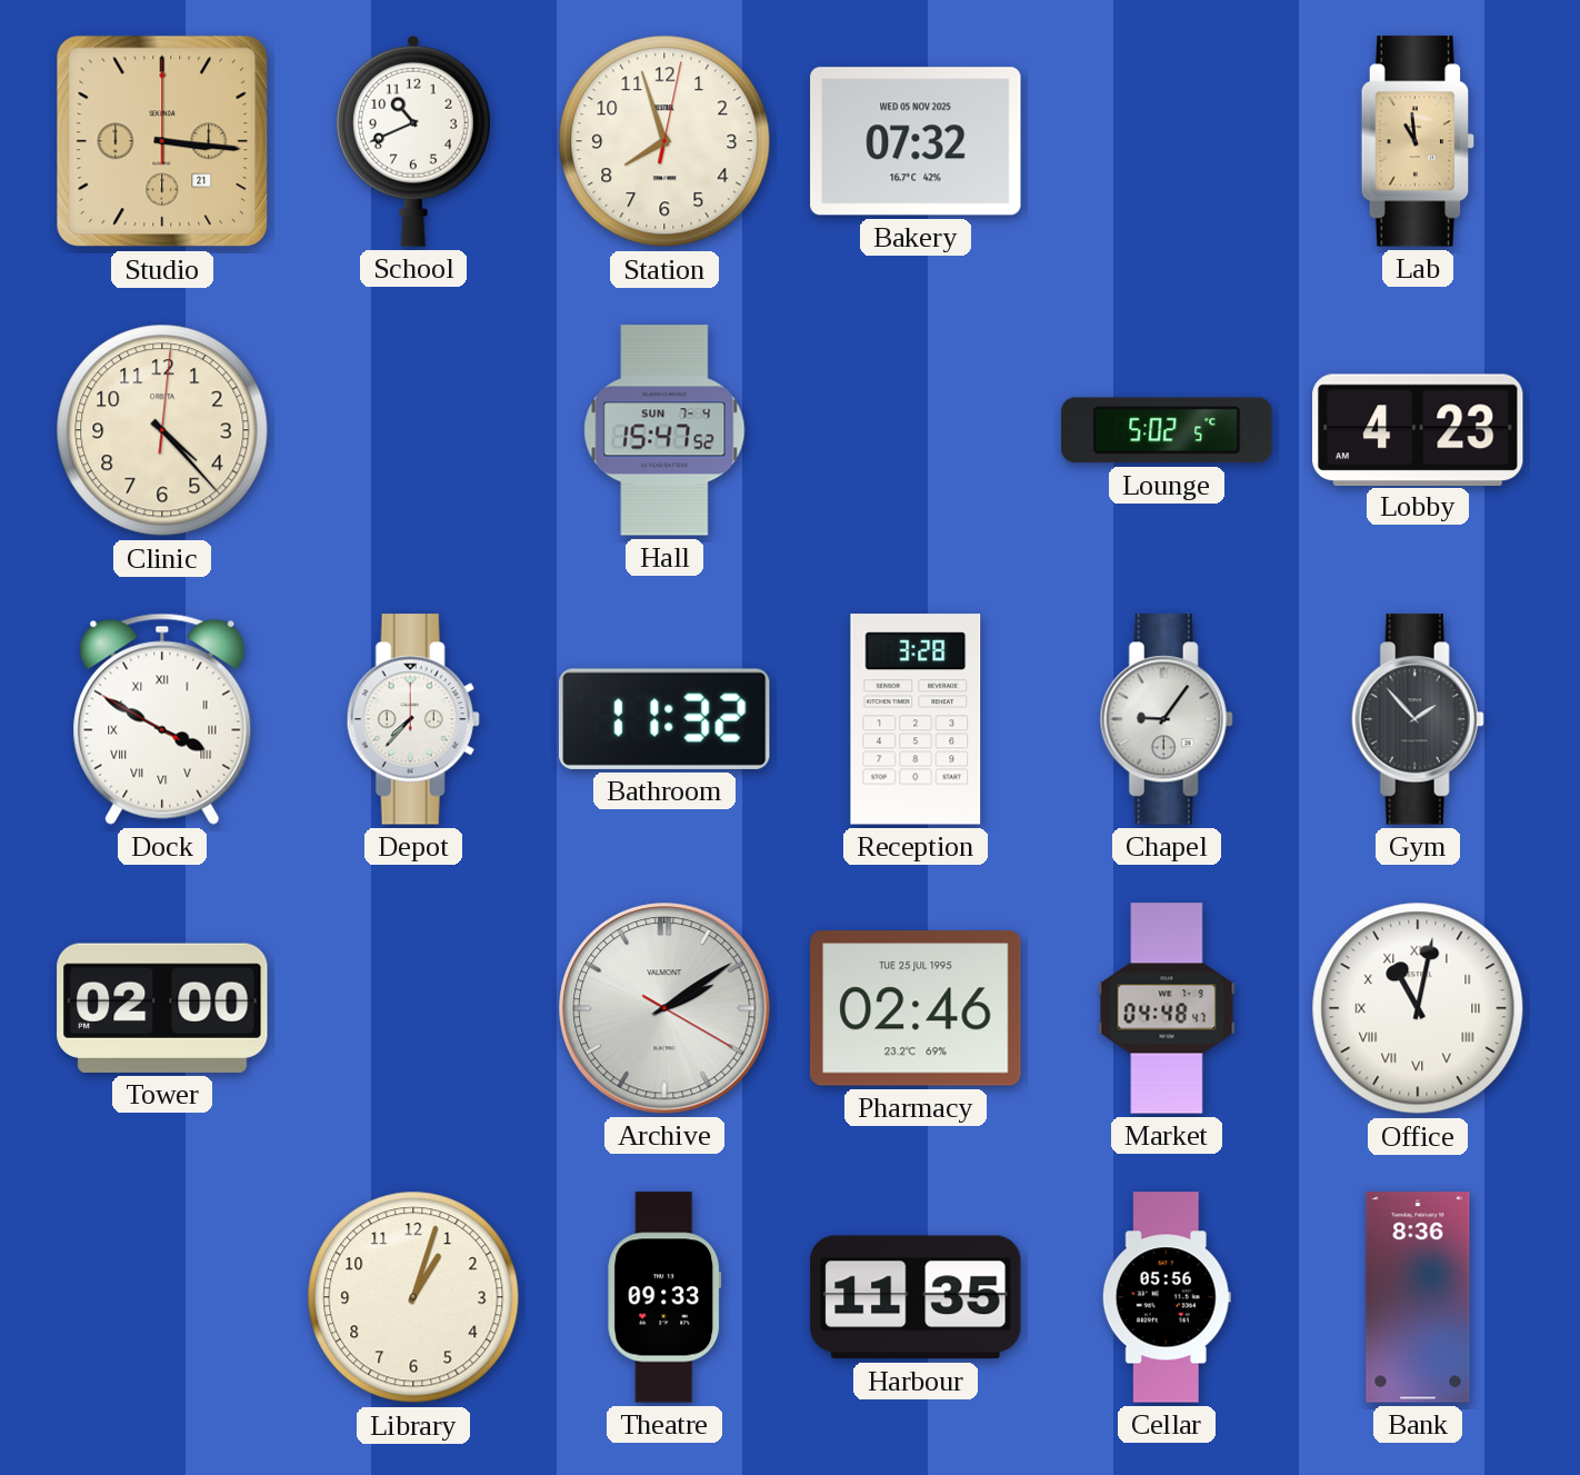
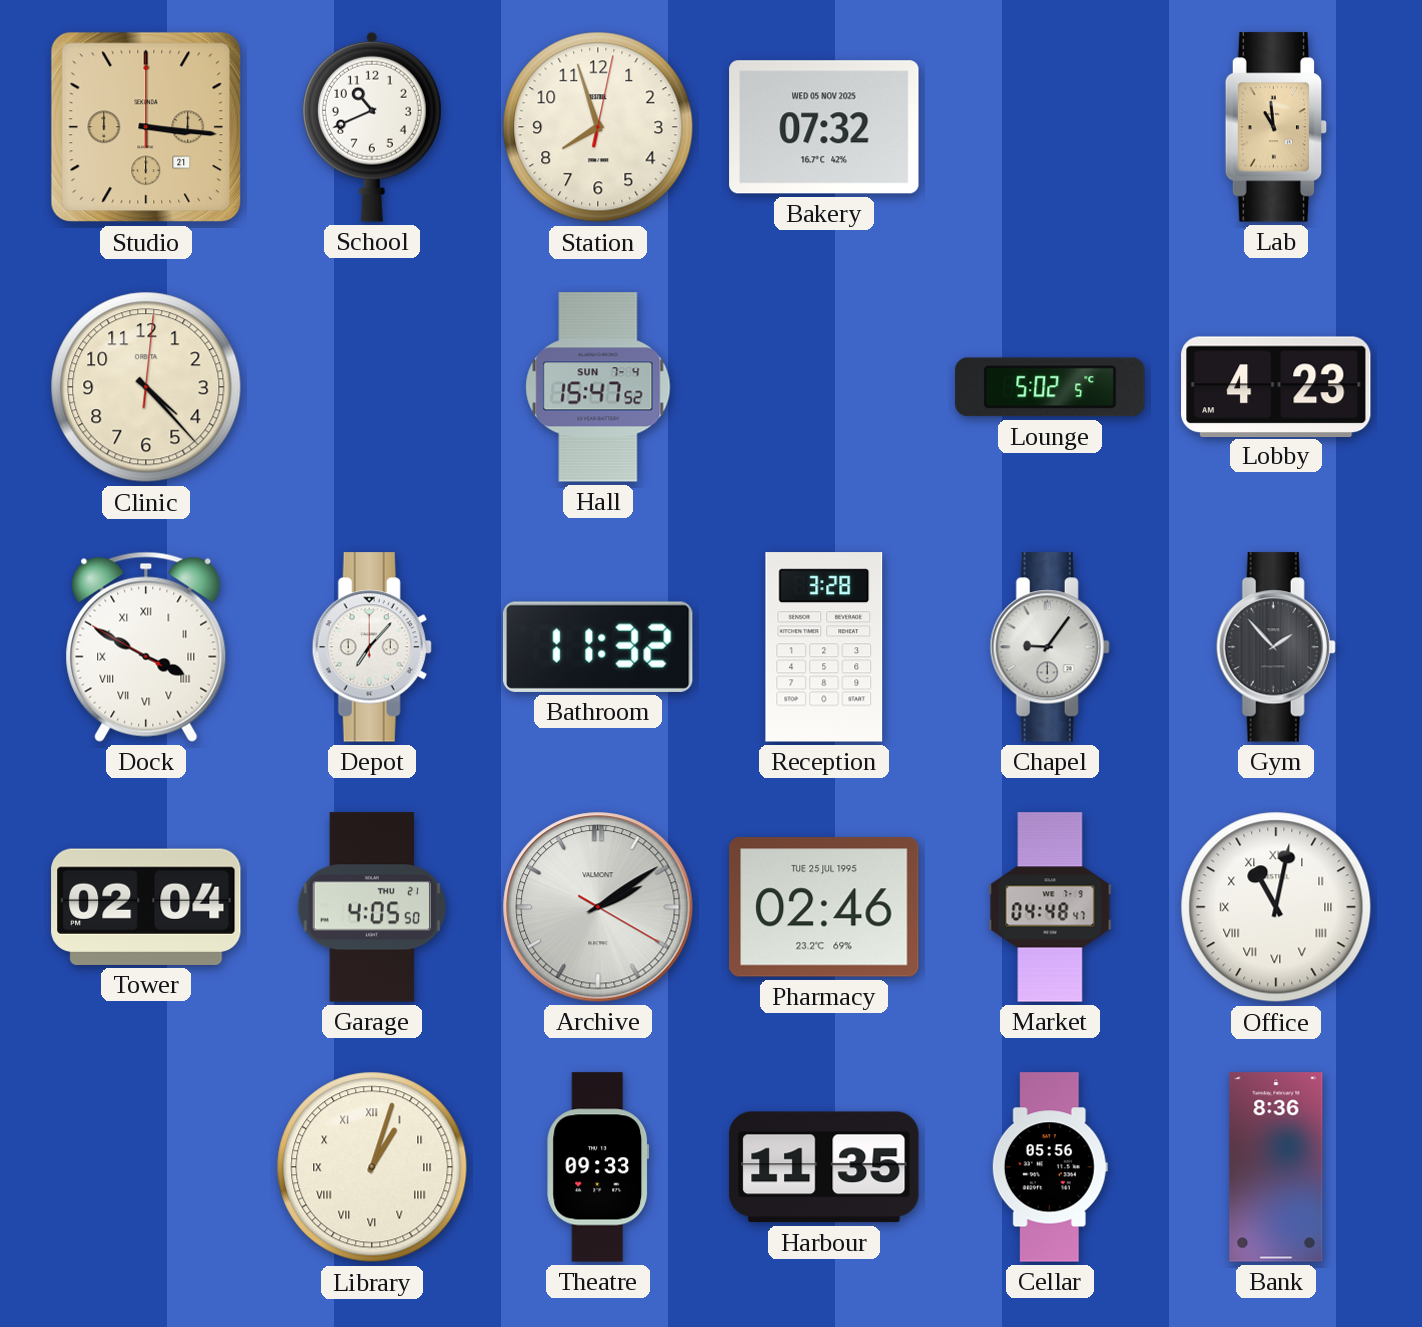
Depot: 7:37 -> 7:07
Tower: 02:00 -> 02:04
Garage: none -> 4:05
Library numerals: Arabic -> Roman
